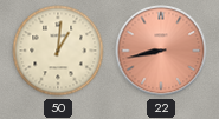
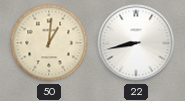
22 dial: salmon -> white
